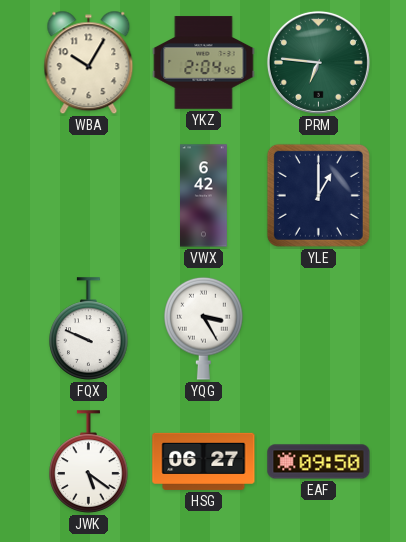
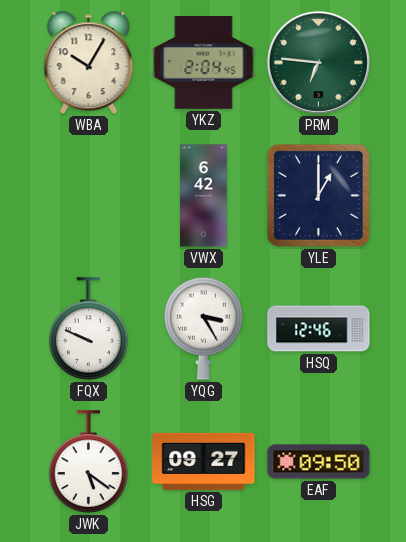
HSQ: none -> 12:46
HSG: 06:27 -> 09:27
